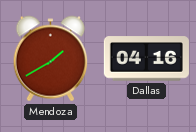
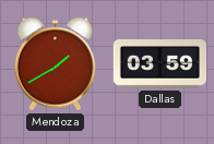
Dallas: 04:16 -> 03:59
